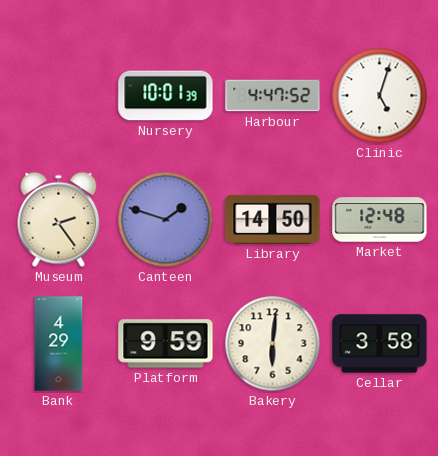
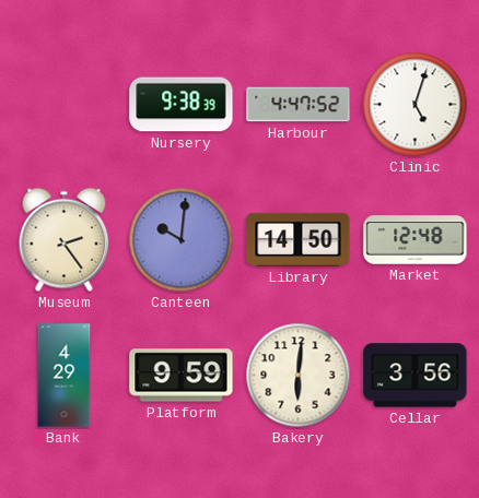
Nursery: 10:01 -> 9:38
Canteen: 1:48 -> 10:01
Cellar: 3:58 -> 3:56
